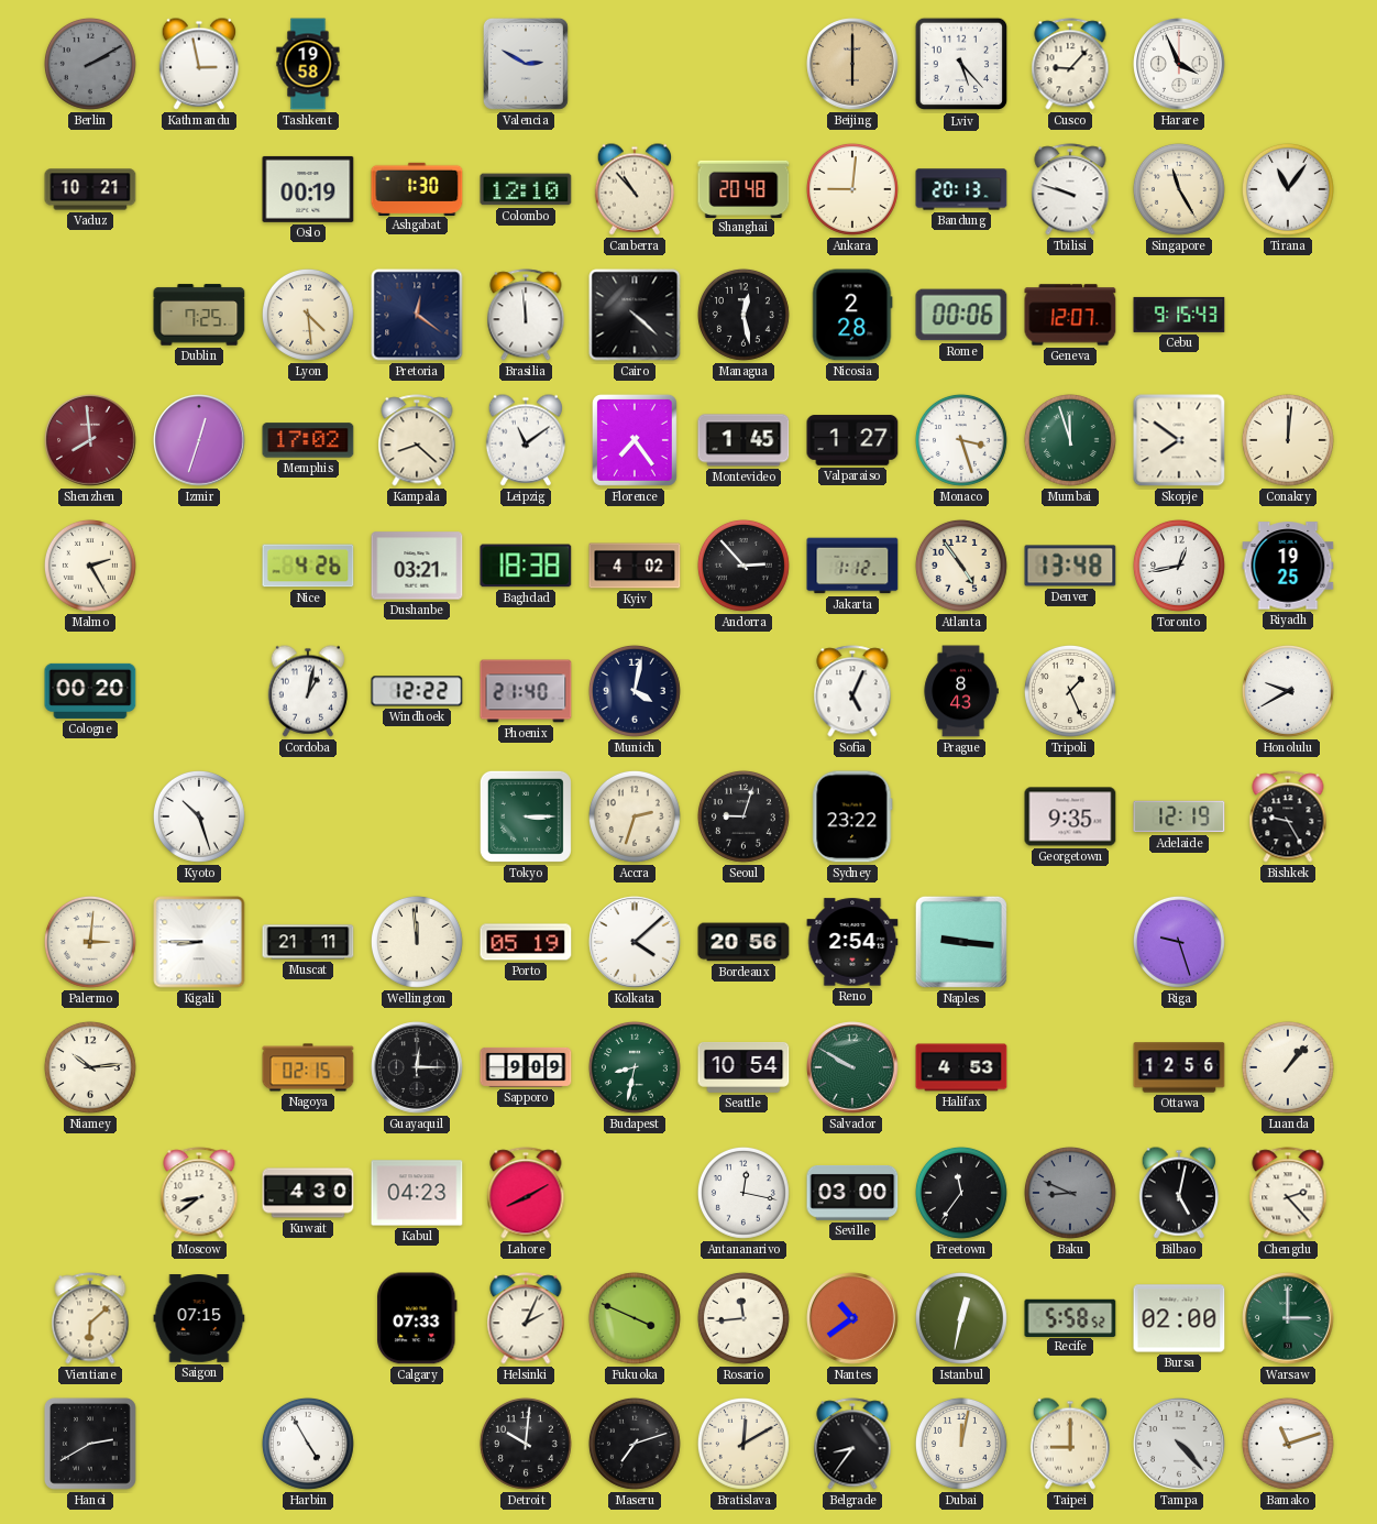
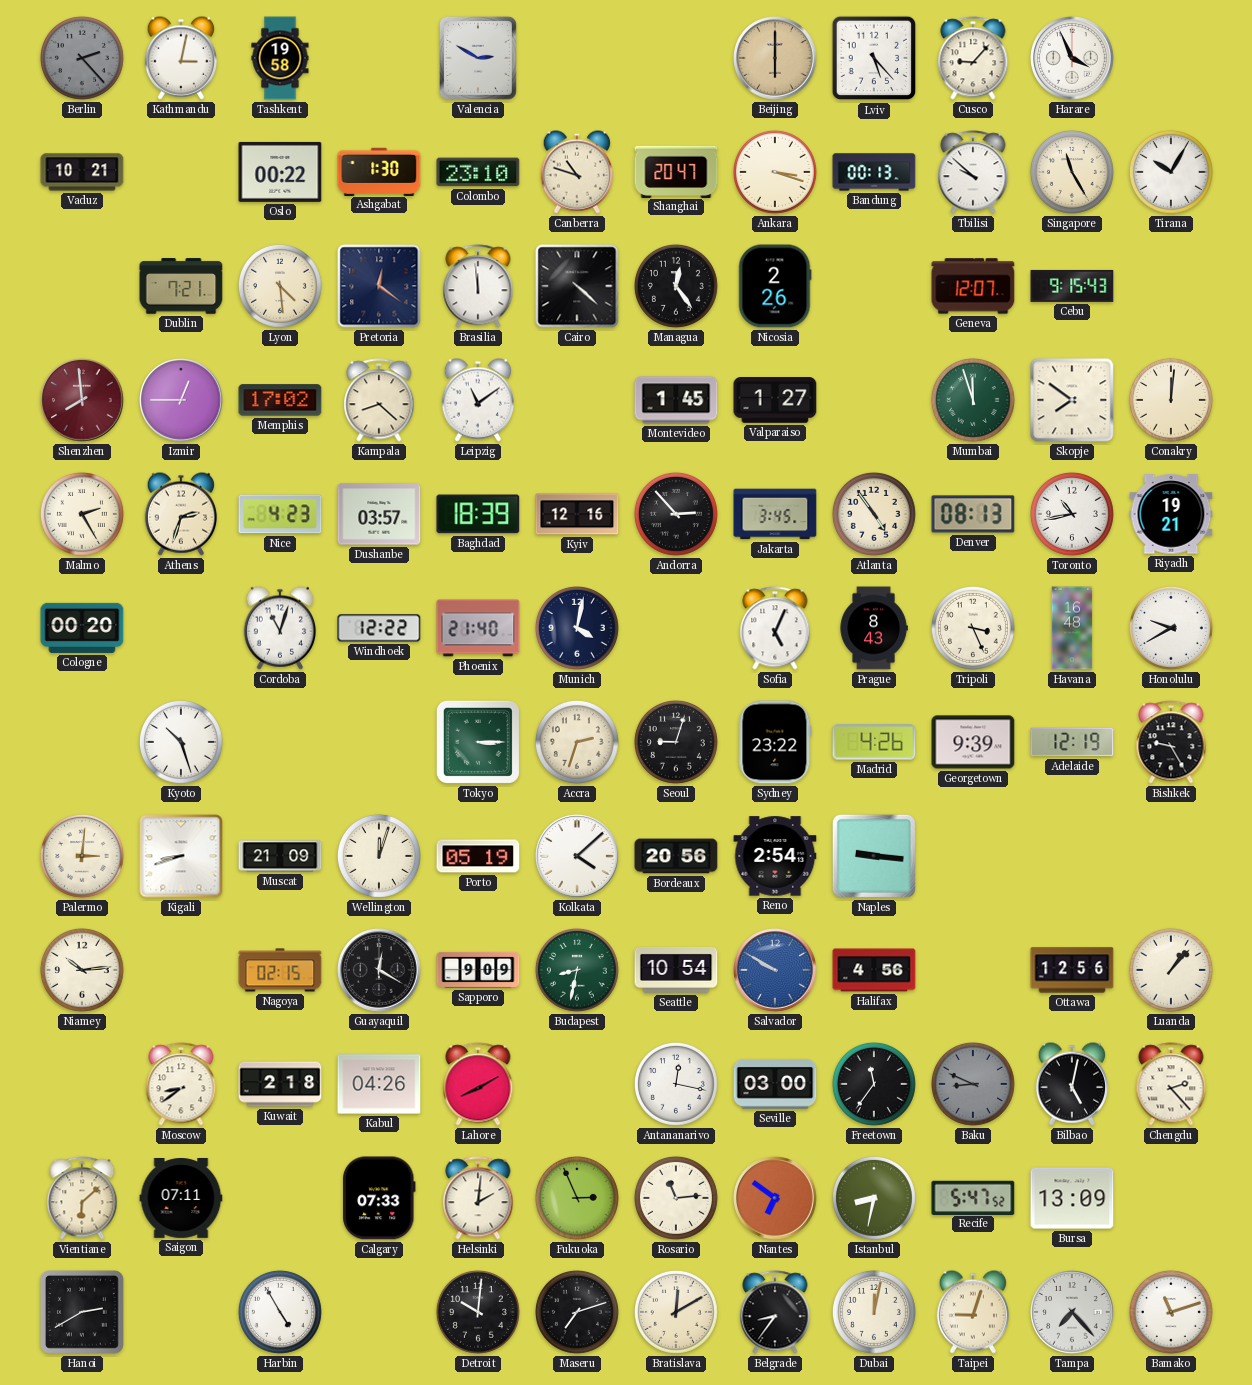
Berlin: 2:10 -> 2:23
Kathmandu: 2:58 -> 3:02
Oslo: 00:19 -> 00:22
Colombo: 12:10 -> 23:10
Canberra: 10:53 -> 10:48
Shanghai: 20:48 -> 20:47
Ankara: 9:01 -> 3:18
Bandung: 20:13 -> 00:13
Tbilisi: 9:48 -> 9:52
Tirana: 11:06 -> 10:05
Dublin: 7:25 -> 7:21
Managua: 12:28 -> 12:24
Nicosia: 2:28 -> 2:26
Rome: 00:06 -> none
Izmir: 12:33 -> 12:45
Florence: 7:24 -> none
Monaco: 3:27 -> none
Athens: none -> 2:33
Nice: 4:26 -> 4:23
Dushanbe: 03:21 -> 03:57
Baghdad: 18:38 -> 18:39
Kyiv: 4:02 -> 12:16
Jakarta: 1:12 -> 3:45
Denver: 13:48 -> 08:13
Toronto: 12:43 -> 10:43
Riyadh: 19:25 -> 19:21
Cordoba: 1:02 -> 11:03
Tripoli: 1:26 -> 3:26
Havana: none -> 16:48
Madrid: none -> 4:26
Georgetown: 9:35 -> 9:39
Kigali: 8:45 -> 8:42
Muscat: 21:11 -> 21:09
Wellington: 11:59 -> 12:03
Riga: 9:27 -> none
Guayaquil: 12:15 -> 12:20
Salvador dial: green -> blue
Halifax: 4:53 -> 4:56
Kuwait: 4:30 -> 2:18
Kabul: 04:23 -> 04:26
Saigon: 07:15 -> 07:11
Helsinki: 2:04 -> 2:01
Fukuoka: 3:49 -> 2:56
Rosario: 11:44 -> 11:14
Nantes: 10:39 -> 6:51
Istanbul: 12:32 -> 8:32
Recife: 5:58 -> 5:47
Bursa: 02:00 -> 13:09
Warsaw: 3:00 -> none
Taipei: 9:00 -> 9:03
Tampa: 4:23 -> 7:23
